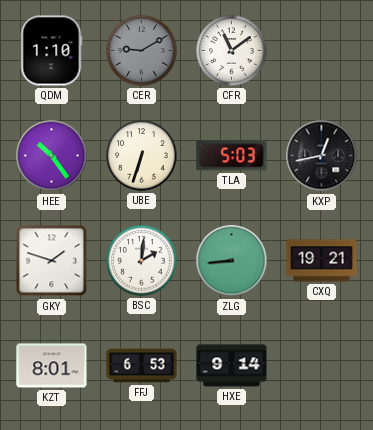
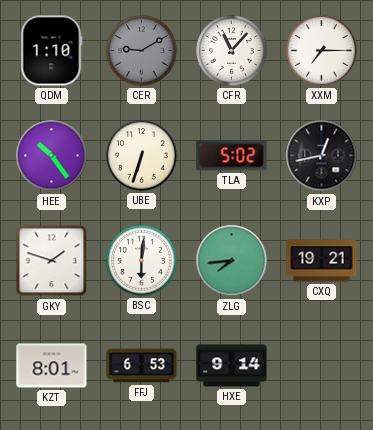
CFR: 11:09 -> 11:07
XXM: none -> 7:15
TLA: 5:03 -> 5:02
BSC: 2:01 -> 6:01
ZLG: 8:44 -> 7:44
